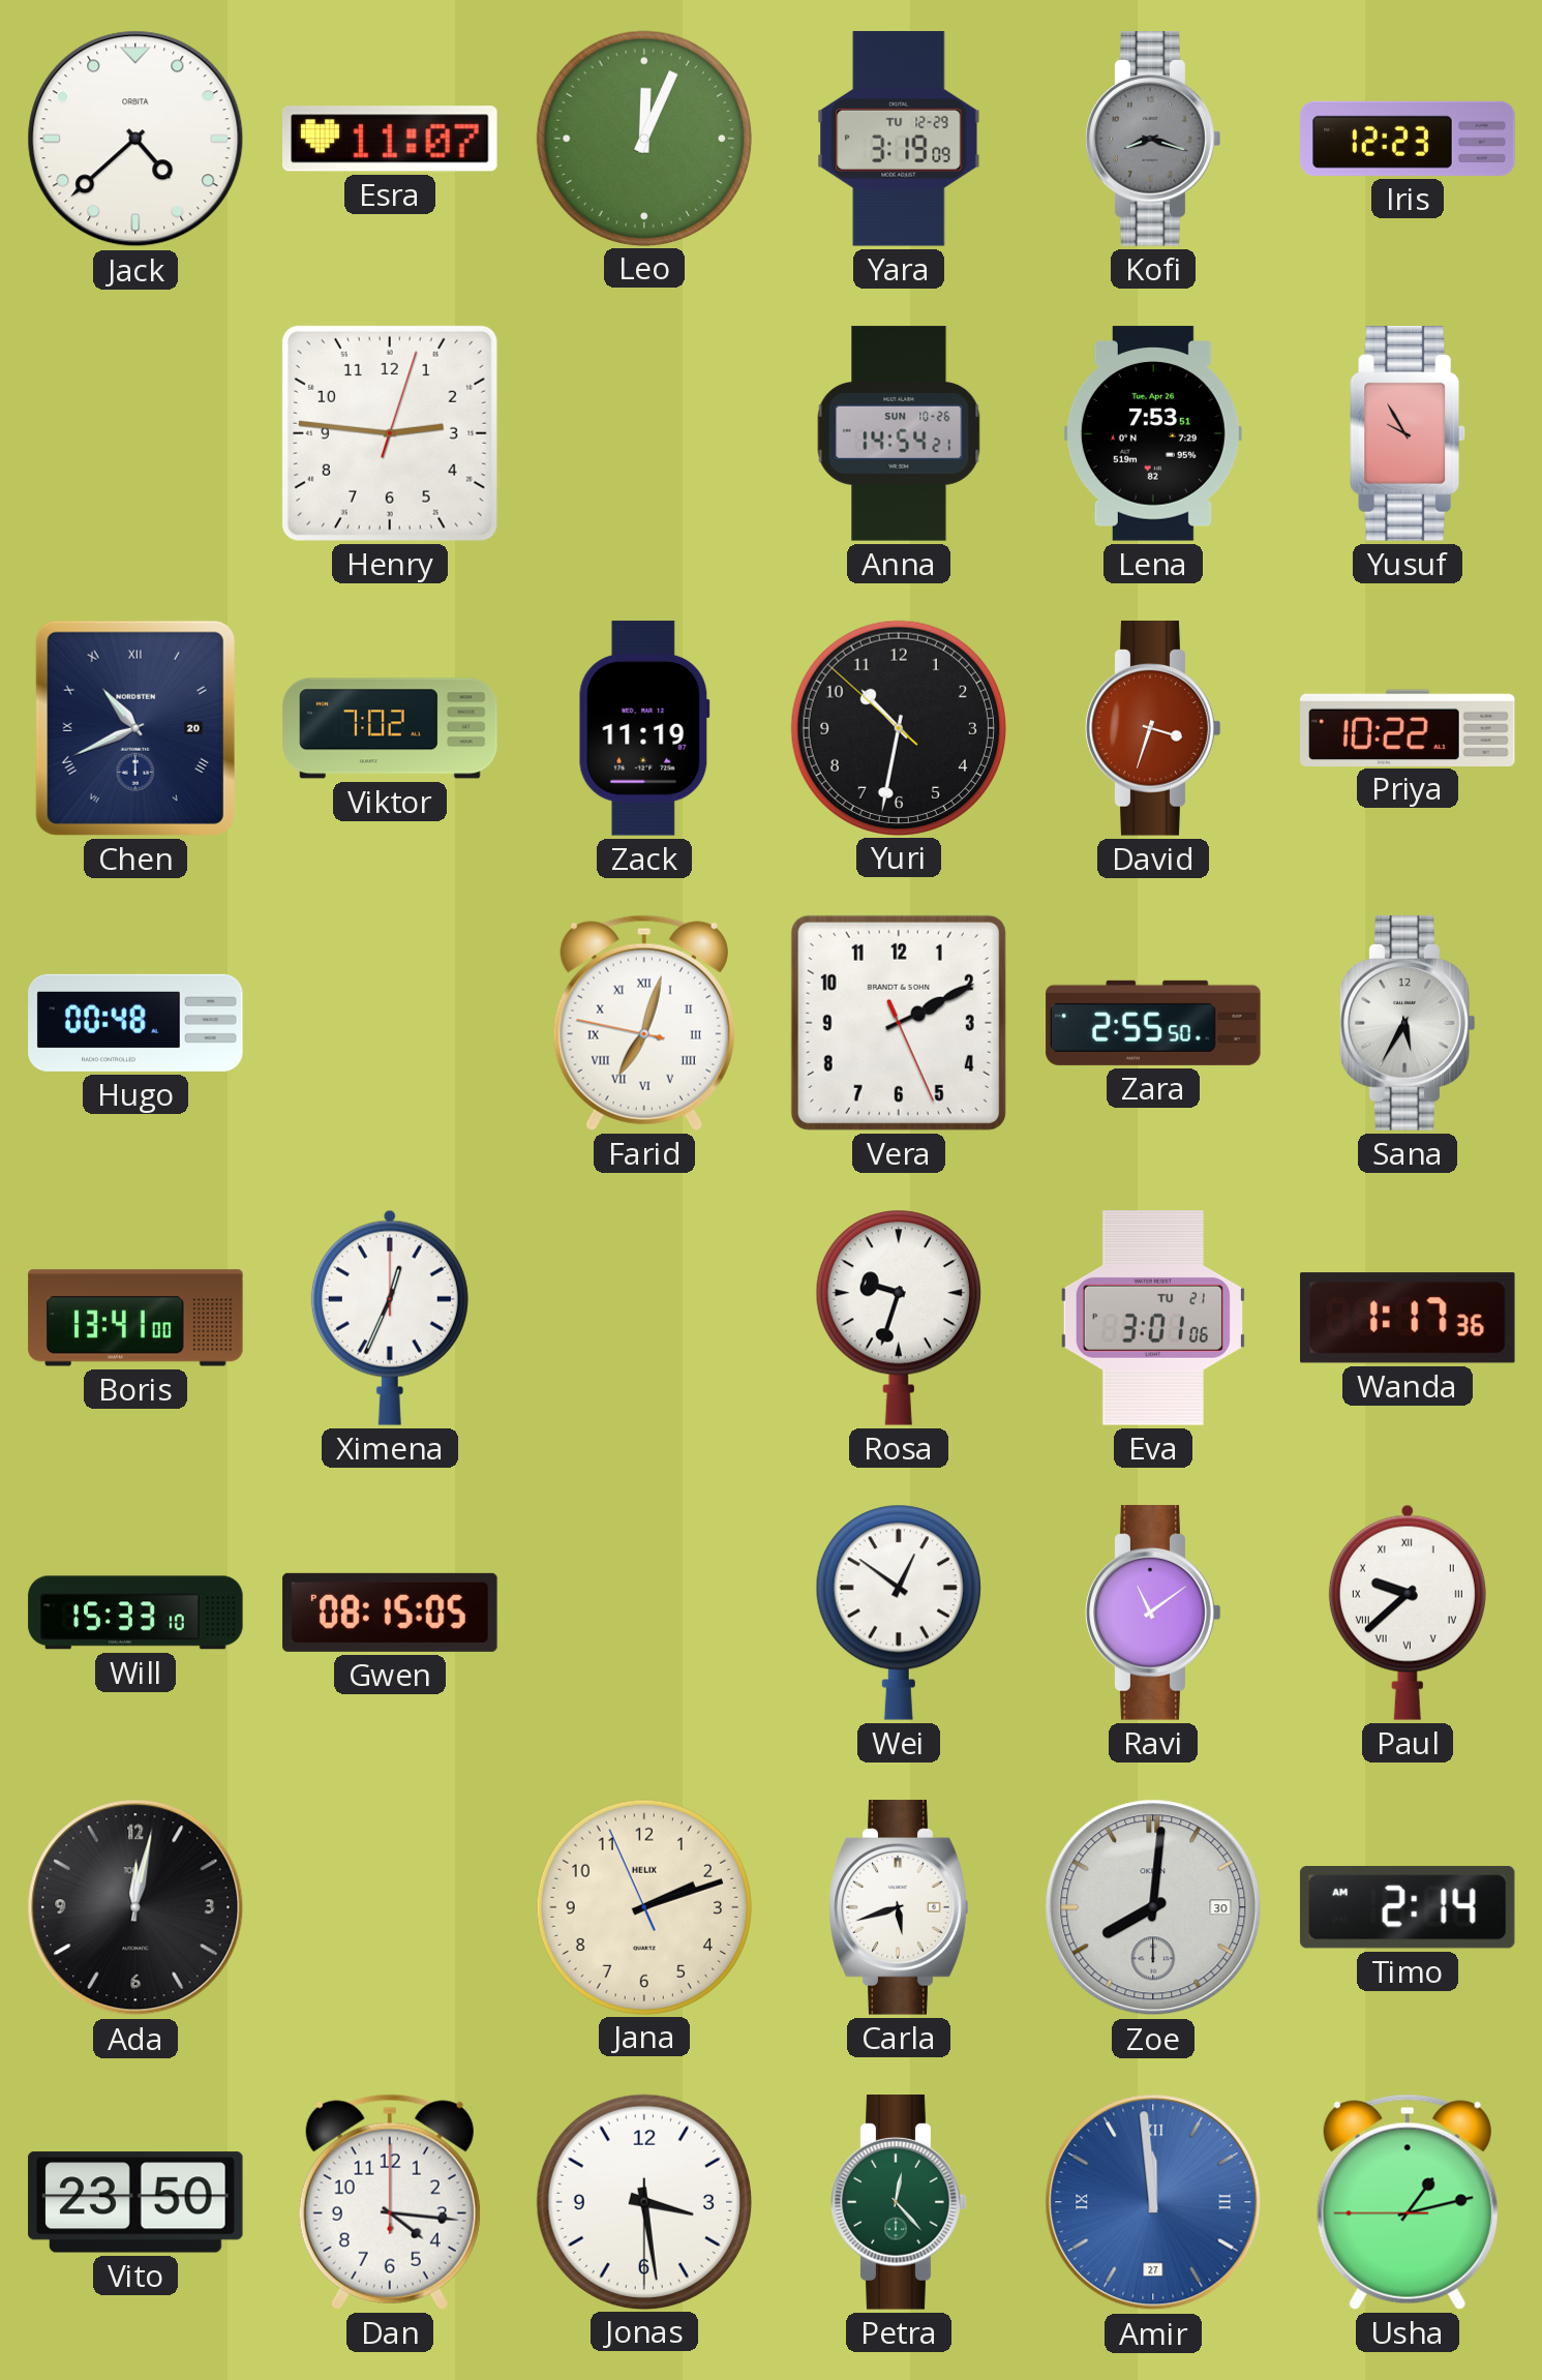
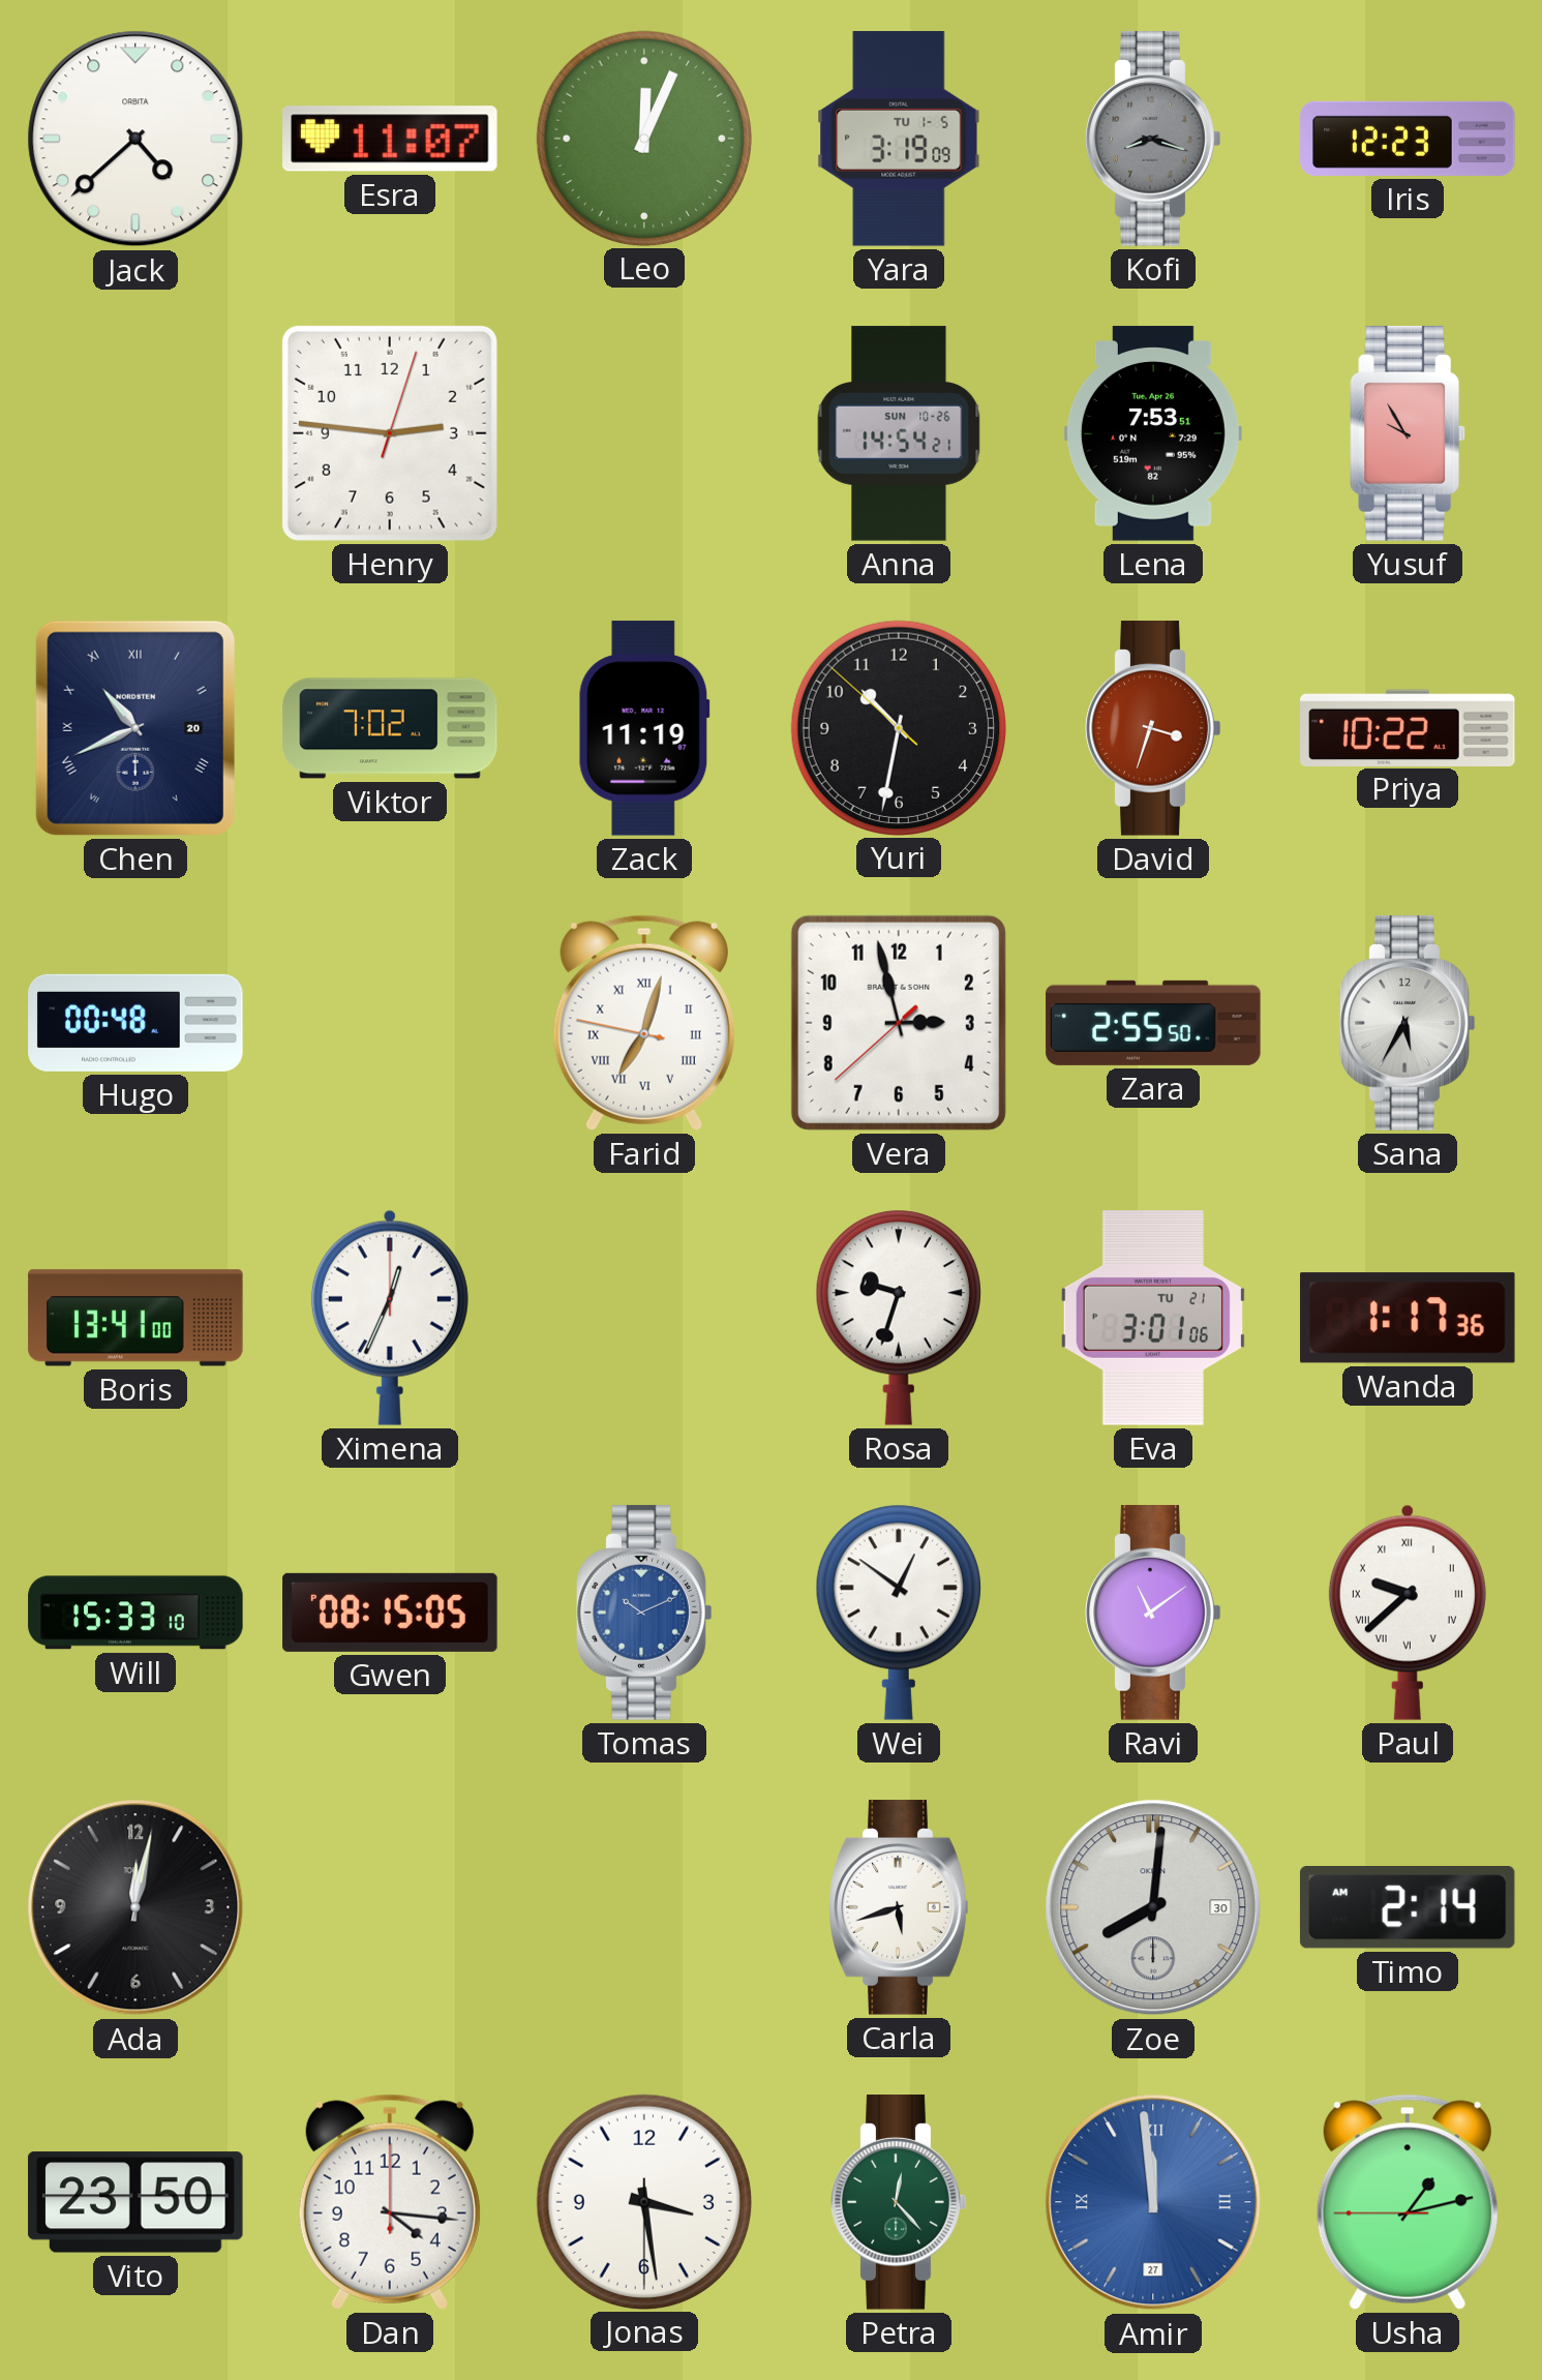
Yara date: TU 12-29 -> TU 1-5
Vera: 2:10 -> 2:57
Tomas: none -> 10:11
Jana: 2:11 -> none
